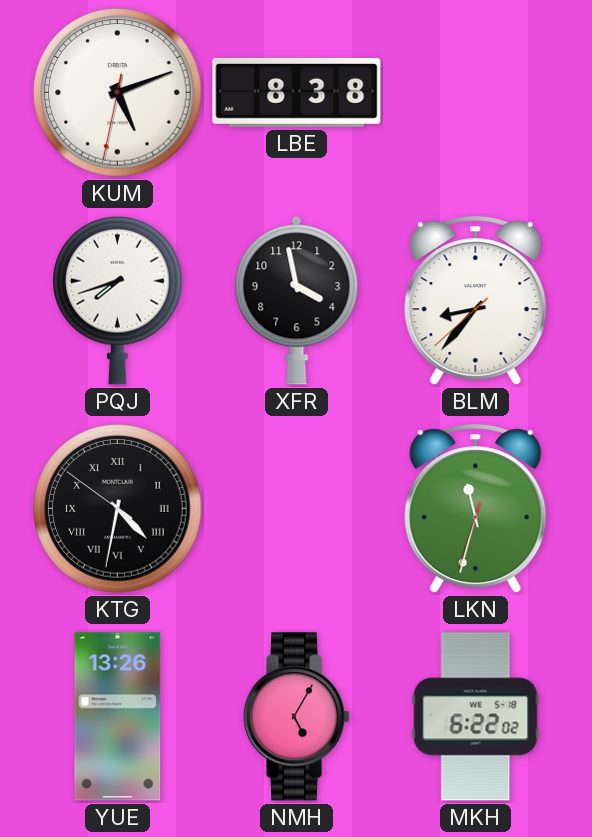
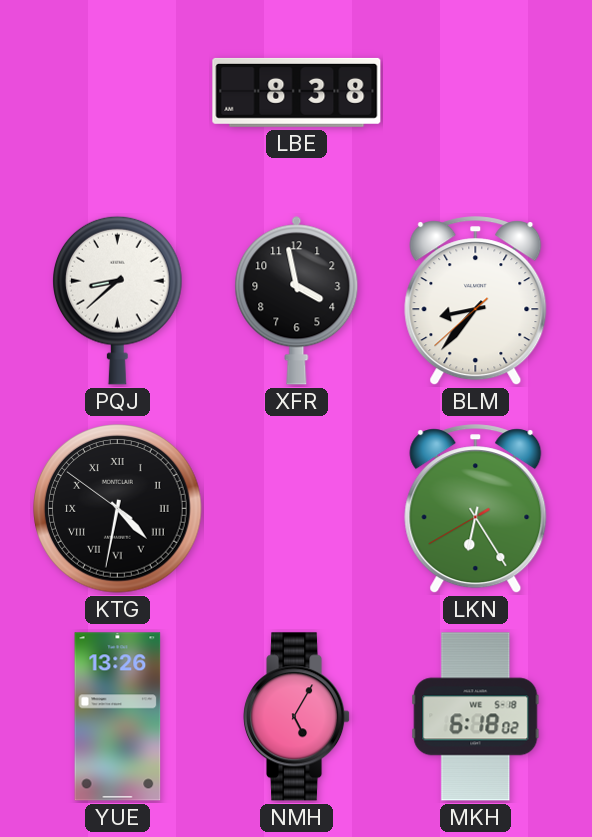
KUM: 5:11 -> none
PQJ: 7:42 -> 8:38
LKN: 11:32 -> 6:24
MKH: 6:22 -> 6:18
